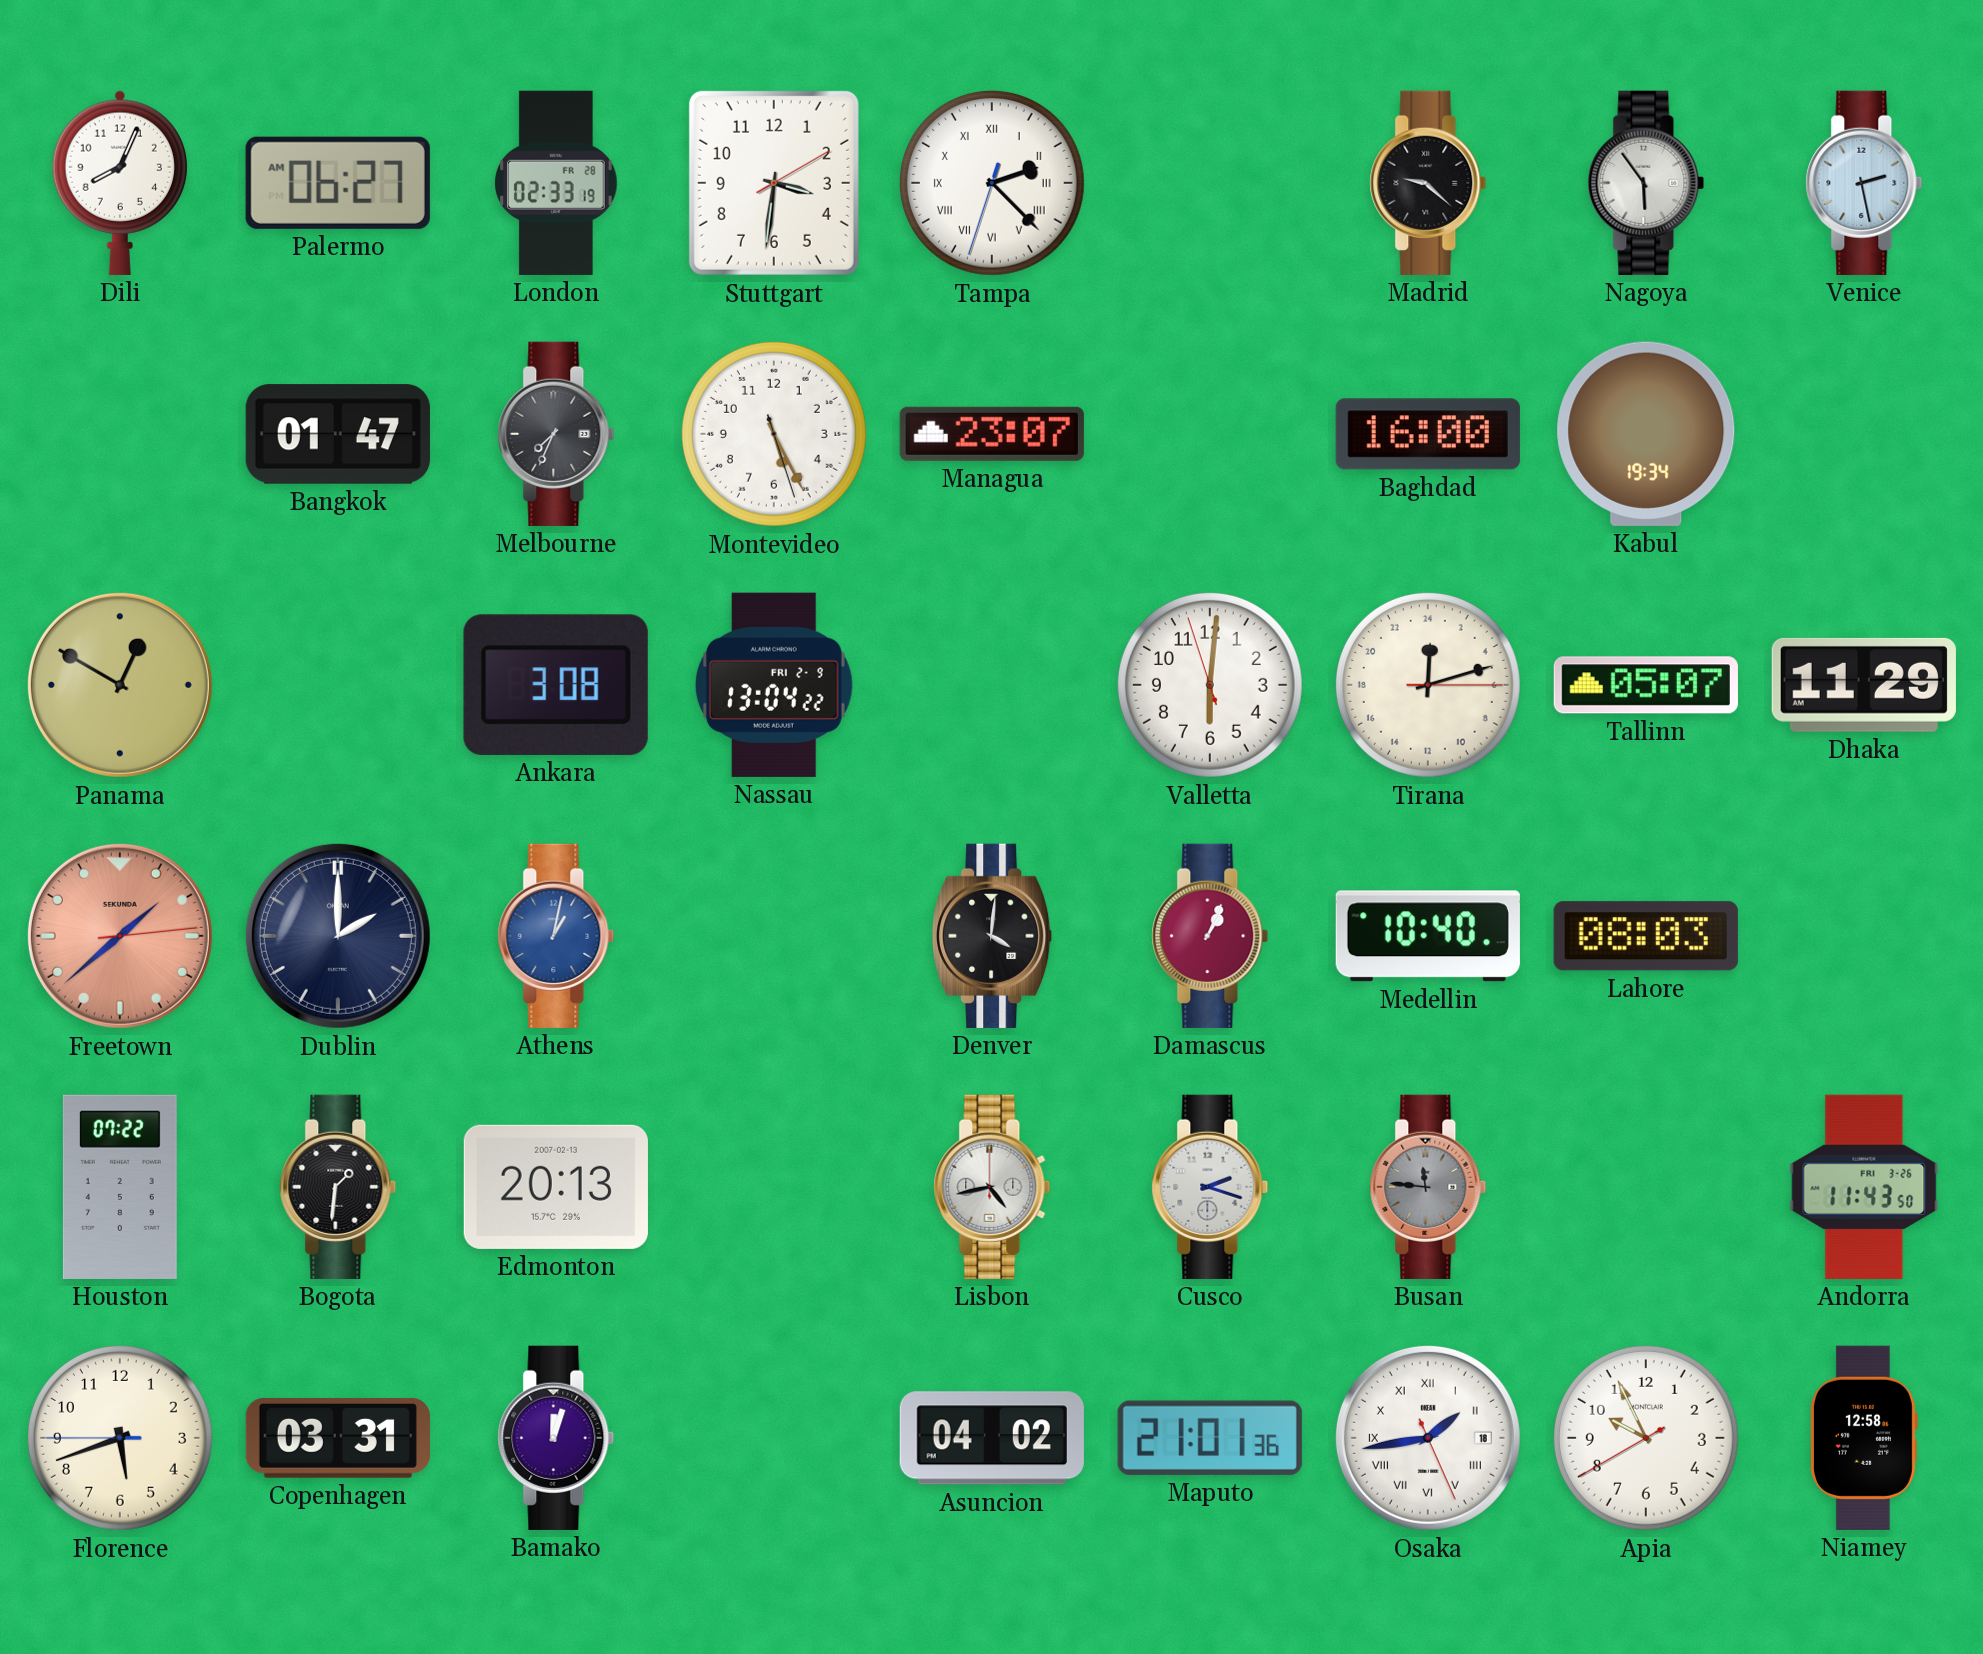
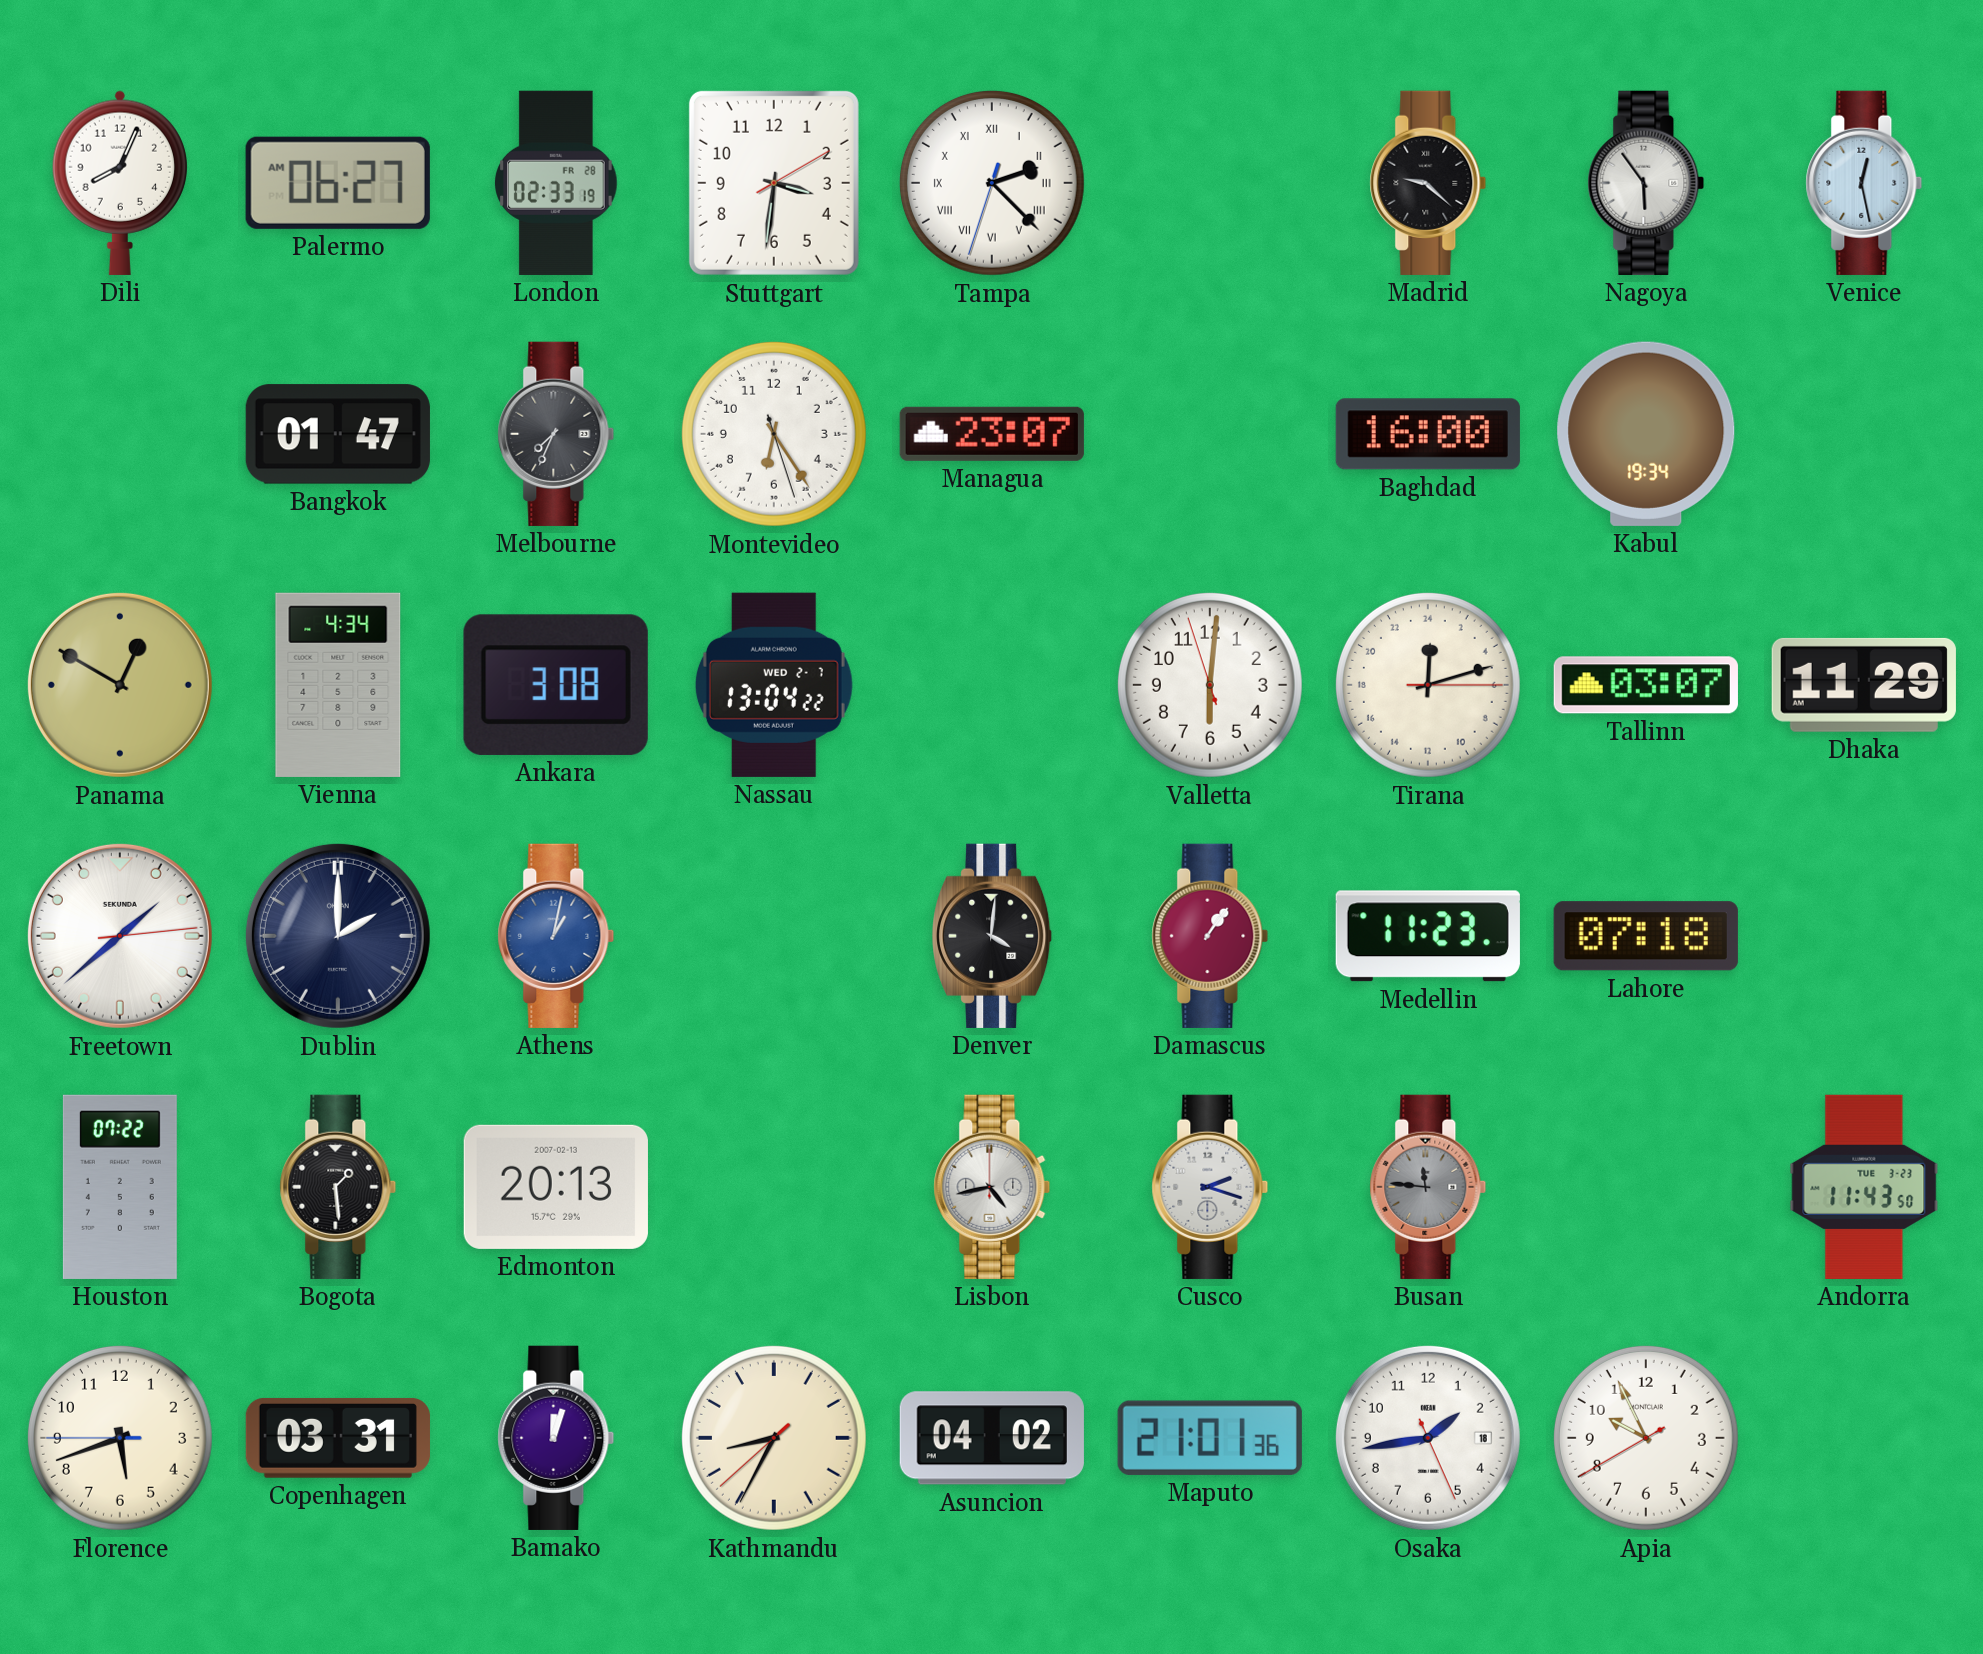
Venice: 2:28 -> 12:28
Montevideo: 5:25 -> 6:24
Vienna: none -> 4:34
Nassau date: FRI 2-9 -> WED 2-7
Tallinn: 05:07 -> 03:07
Freetown dial: salmon -> white
Damascus: 1:04 -> 1:06
Medellin: 10:40 -> 11:23
Lahore: 08:03 -> 07:18
Bogota: 1:31 -> 1:29
Andorra date: FRI 3-26 -> TUE 3-23
Kathmandu: none -> 8:34
Osaka numerals: Roman -> Arabic
Niamey: 12:58 -> none
